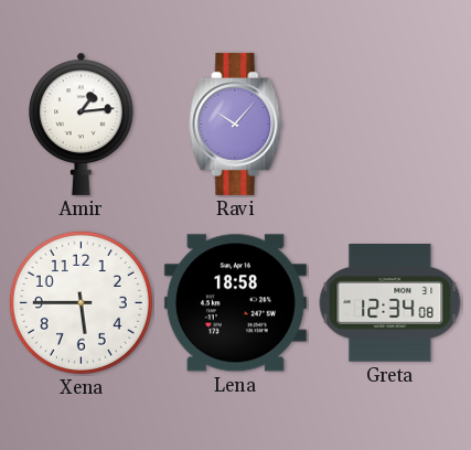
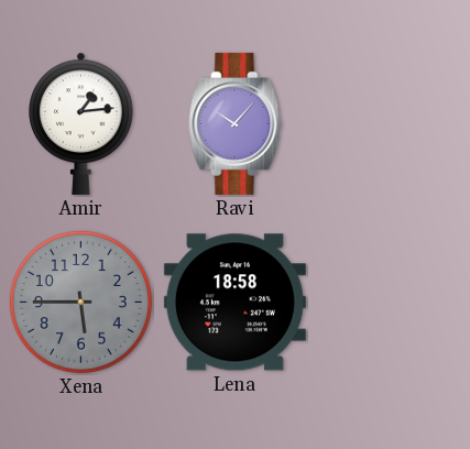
Xena dial: white -> grey
Greta: 12:34 -> none
